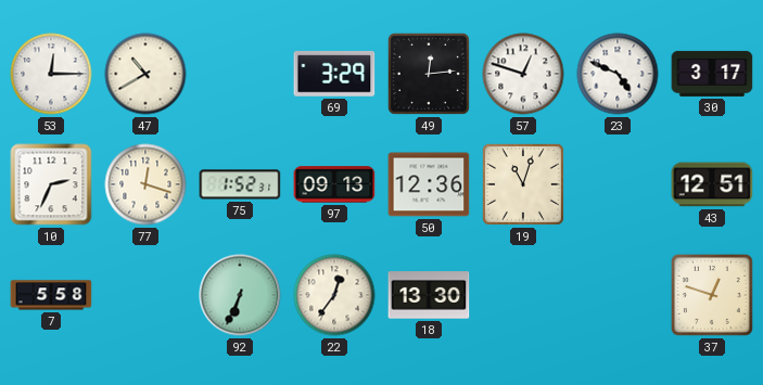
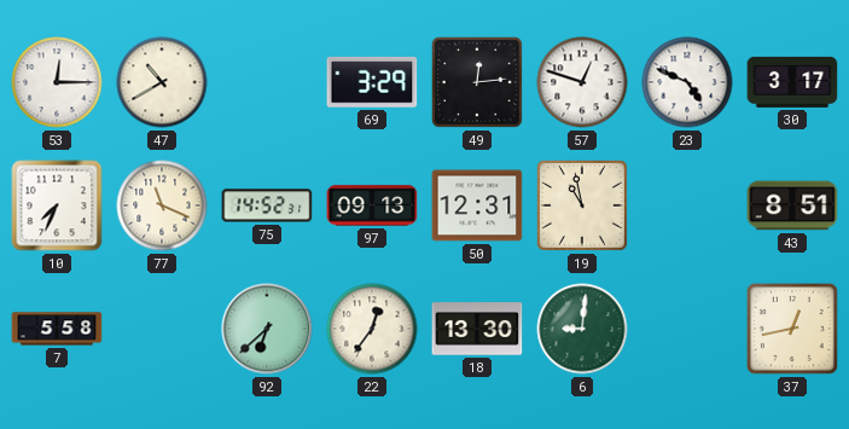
10: 2:34 -> 7:34
77: 12:18 -> 11:19
75: 1:52 -> 14:52
50: 12:36 -> 12:31
19: 11:03 -> 10:58
43: 12:51 -> 8:51
92: 6:34 -> 6:38
6: none -> 9:01
37: 12:48 -> 12:43
